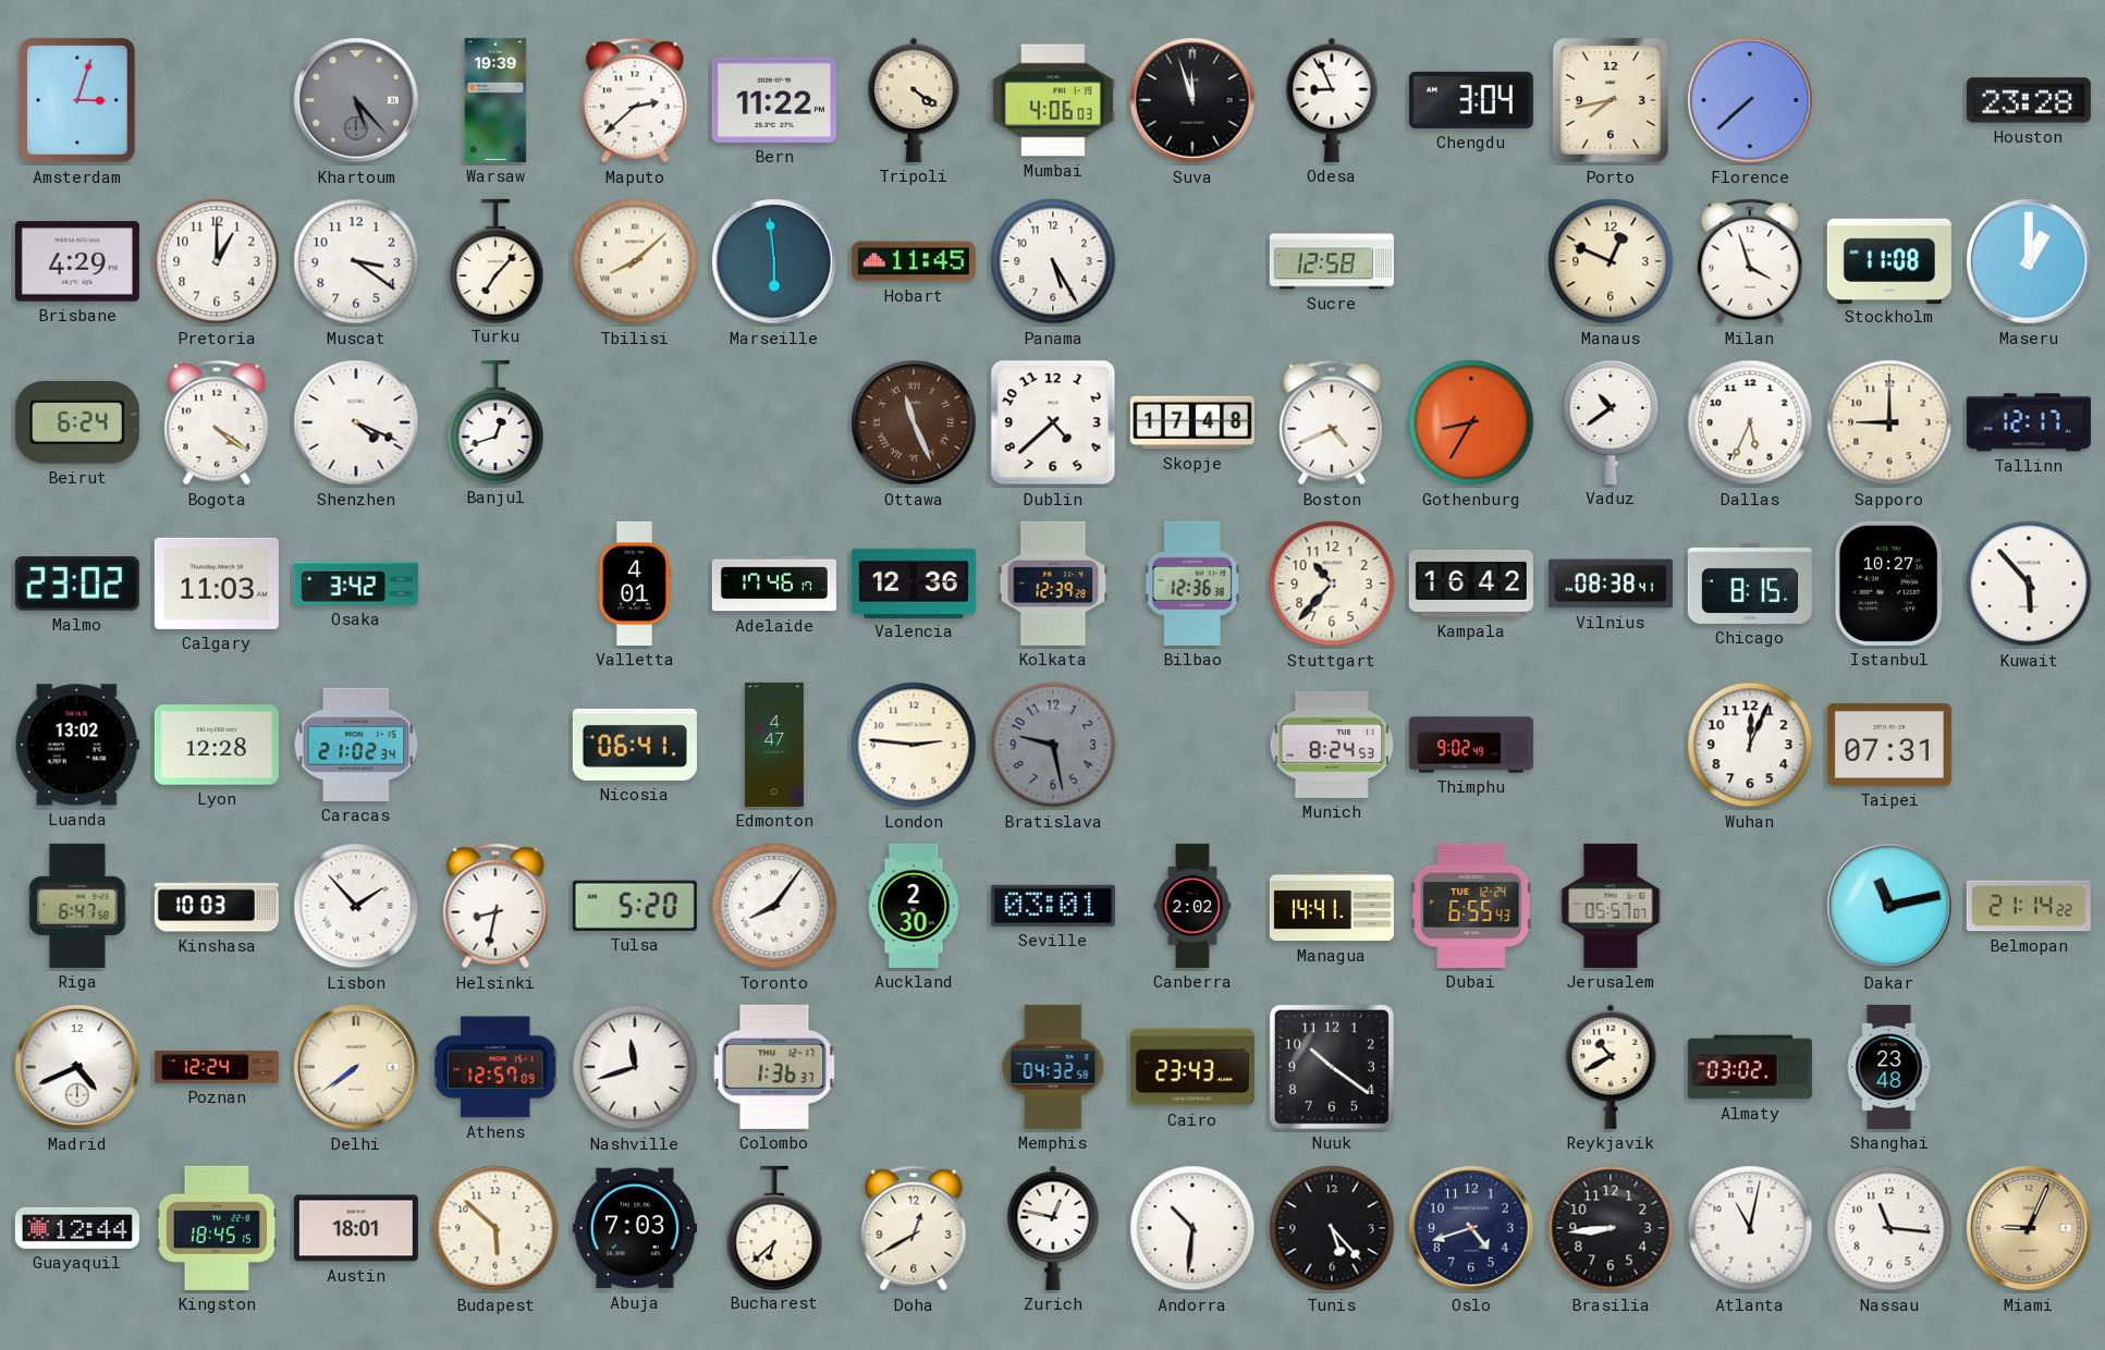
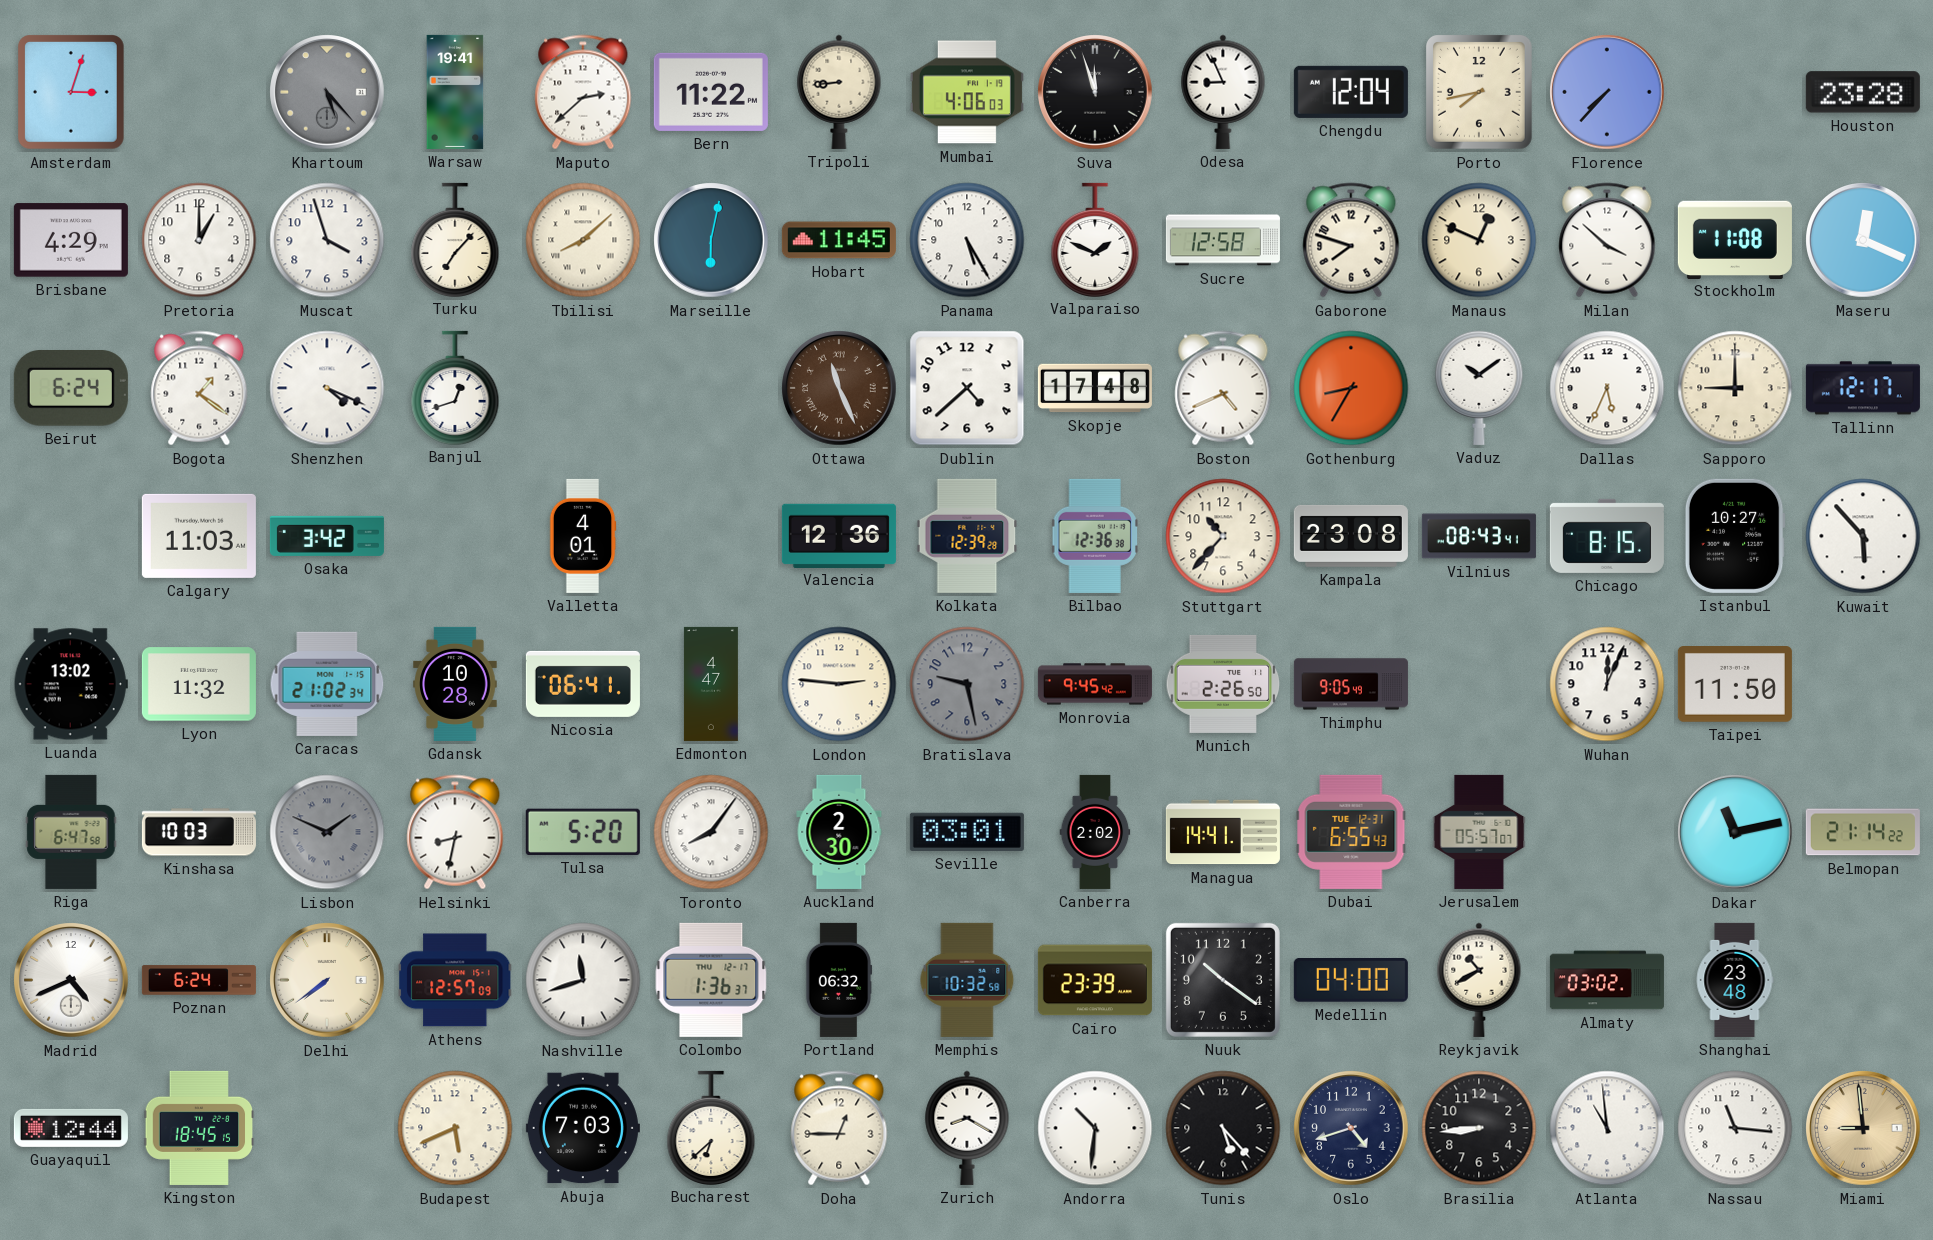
Warsaw: 19:39 -> 19:41
Tripoli: 4:21 -> 8:44
Chengdu: 3:04 -> 12:04
Florence: 7:38 -> 7:37
Muscat: 3:21 -> 3:57
Marseille: 5:59 -> 6:02
Valparaiso: none -> 1:49
Gaborone: none -> 7:48
Milan: 3:57 -> 3:52
Maseru: 1:00 -> 12:19
Bogota: 4:21 -> 1:21
Vaduz: 10:39 -> 10:09
Malmo: 23:02 -> none
Adelaide: 17:46 -> none
Kampala: 16:42 -> 23:08
Vilnius: 08:38 -> 08:43
Lyon: 12:28 -> 11:32
Gdansk: none -> 10:28
Monrovia: none -> 9:45
Munich: 8:24 -> 2:26
Thimphu: 9:02 -> 9:05
Taipei: 07:31 -> 11:50
Lisbon: 1:53 -> 1:49
Lisbon dial: white -> grey
Dubai date: TUE 12-24 -> TUE 12-31
Poznan: 12:24 -> 6:24
Portland: none -> 06:32
Memphis: 04:32 -> 10:32
Cairo: 23:43 -> 23:39
Medellin: none -> 04:00
Austin: 18:01 -> none
Budapest: 5:52 -> 5:41
Doha: 12:40 -> 12:45
Zurich: 12:47 -> 8:20
Atlanta: 11:02 -> 10:59
Miami: 9:04 -> 8:59
